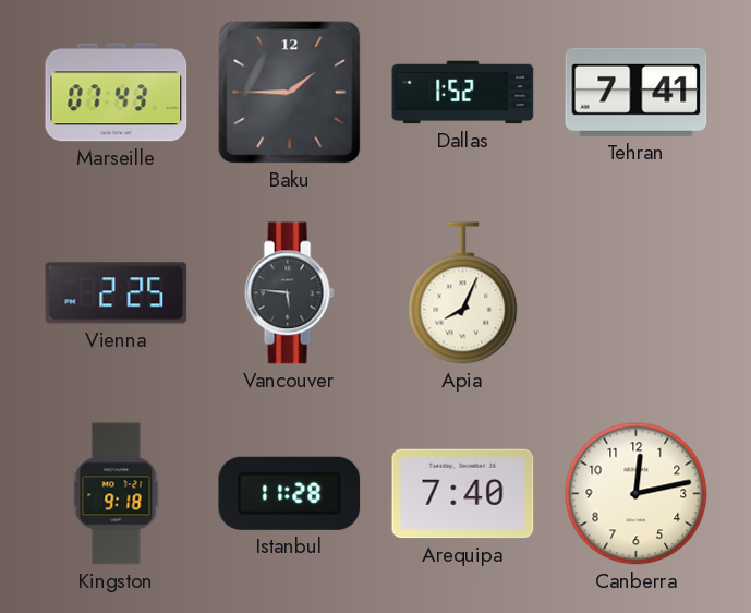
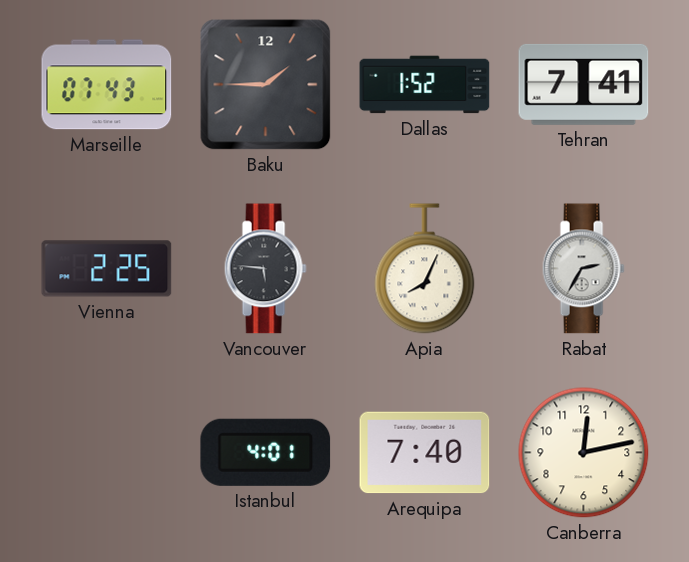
Rabat: none -> 2:35
Kingston: 9:18 -> none
Istanbul: 11:28 -> 4:01
